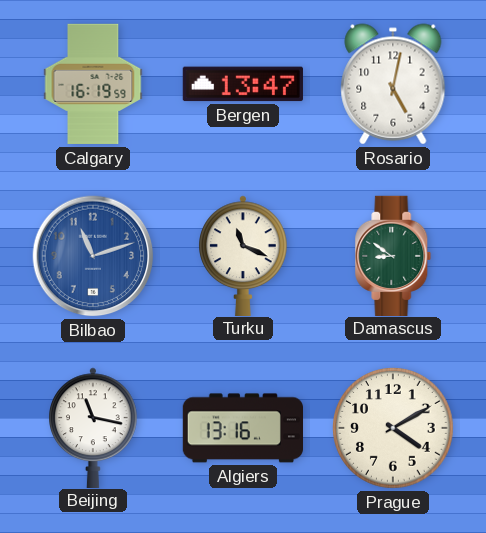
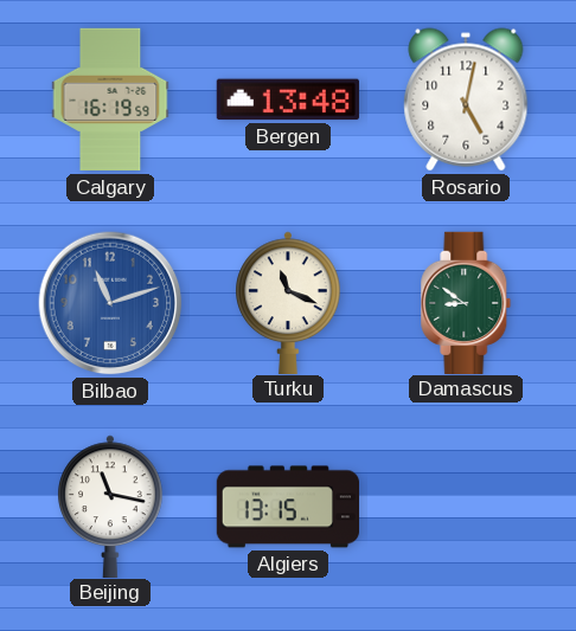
Bergen: 13:47 -> 13:48
Algiers: 13:16 -> 13:15
Prague: 4:10 -> none
